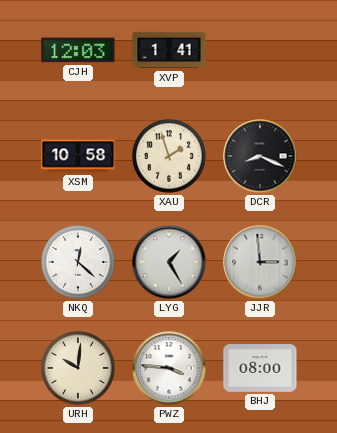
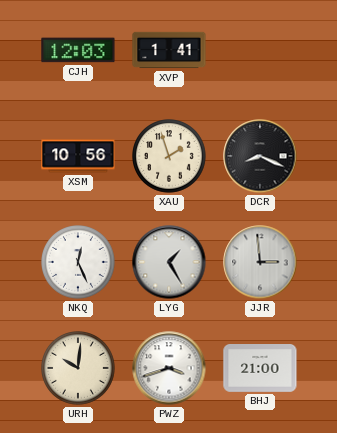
XSM: 10:58 -> 10:56
NKQ: 12:22 -> 12:26
PWZ: 3:46 -> 3:42
BHJ: 08:00 -> 21:00
